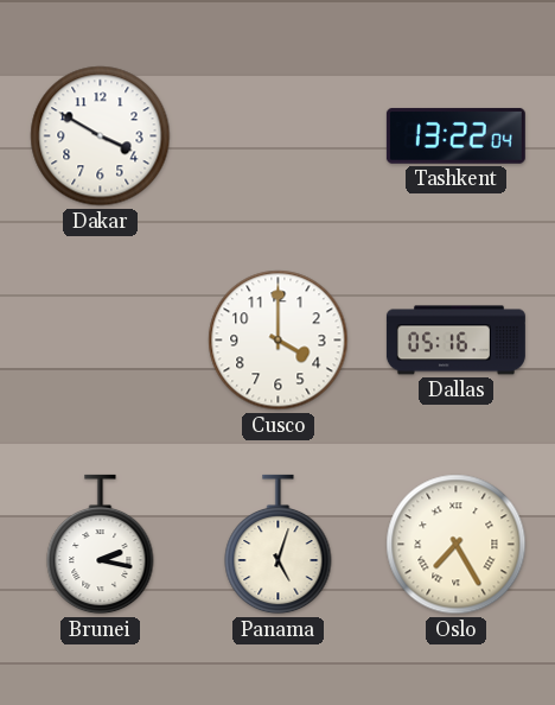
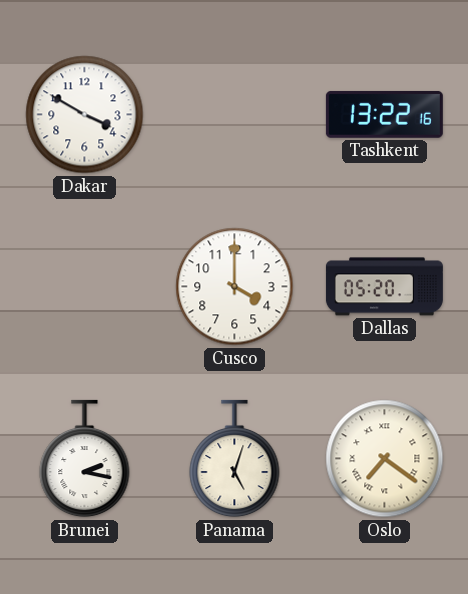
Tashkent: 13:22:04 -> 13:22:16
Dallas: 05:16 -> 05:20
Oslo: 7:25 -> 7:21
